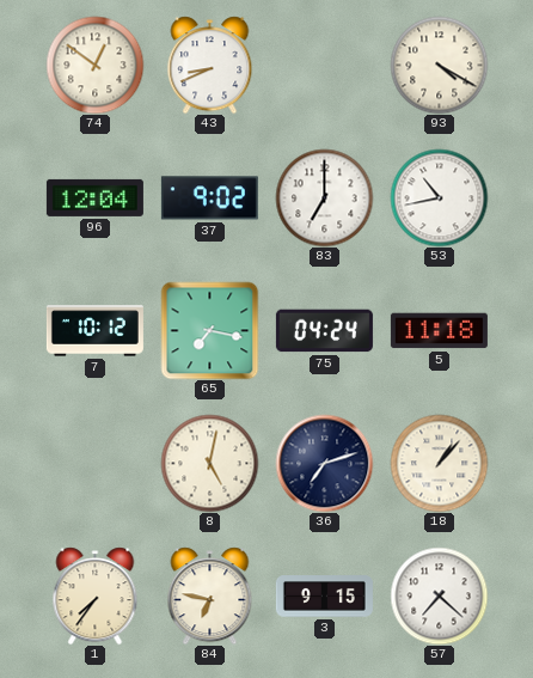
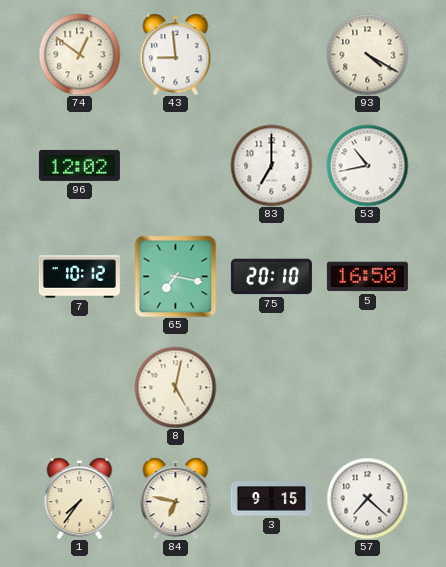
43: 8:41 -> 8:59
96: 12:04 -> 12:02
37: 9:02 -> none
75: 04:24 -> 20:10
5: 11:18 -> 16:50
36: 7:12 -> none
18: 1:07 -> none
